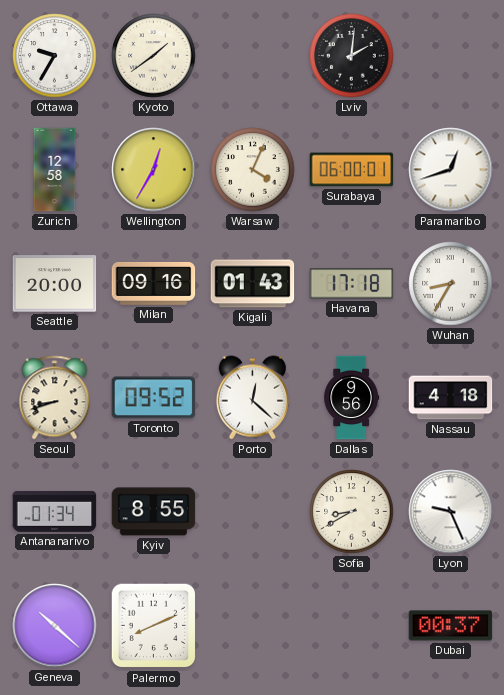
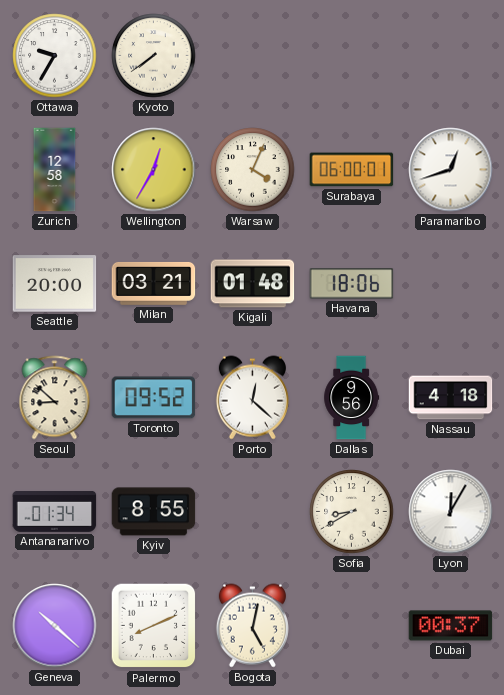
Kyoto: 1:39 -> 7:39
Lviv: 2:01 -> none
Milan: 09:16 -> 03:21
Kigali: 01:43 -> 01:48
Havana: 17:18 -> 18:06
Wuhan: 8:35 -> none
Seoul: 8:42 -> 8:52
Lyon: 9:26 -> 12:05
Bogota: none -> 5:02
